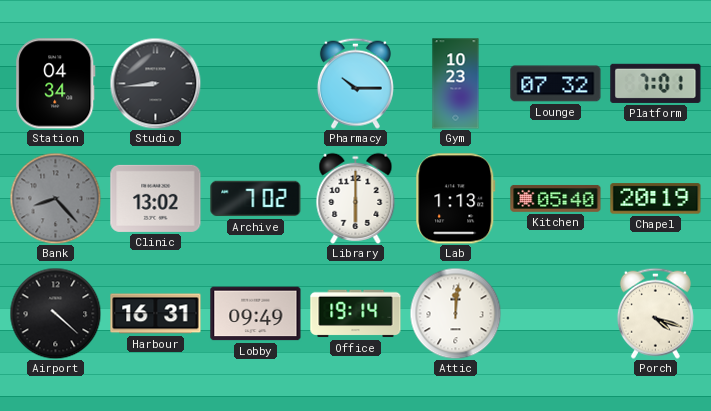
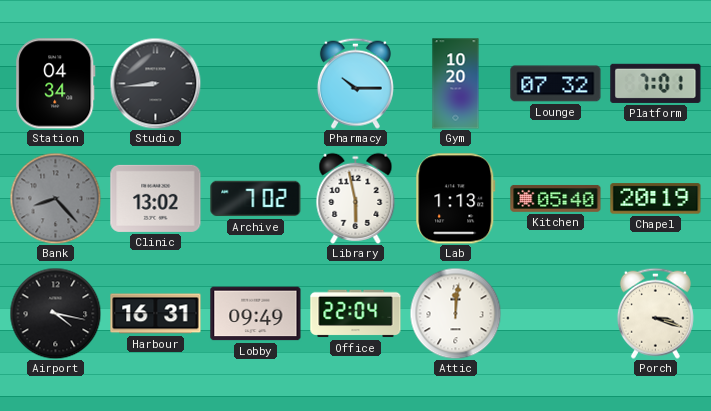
Gym: 10:23 -> 10:20
Library: 6:00 -> 5:58
Airport: 4:22 -> 4:17
Office: 19:14 -> 22:04
Porch: 4:18 -> 3:18
